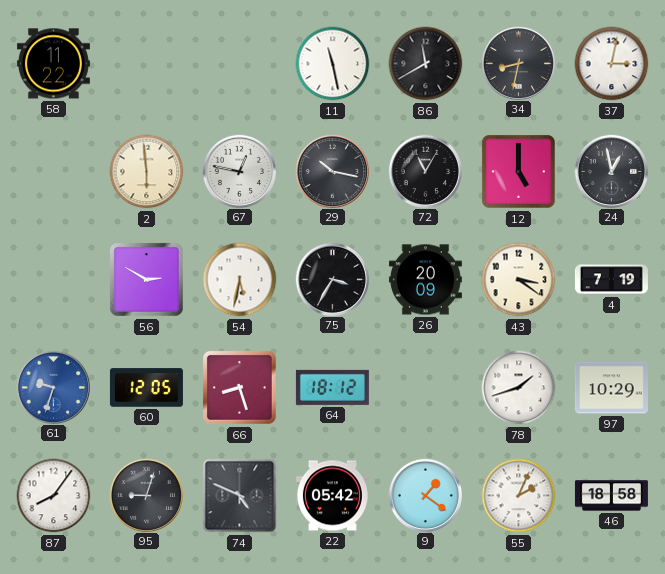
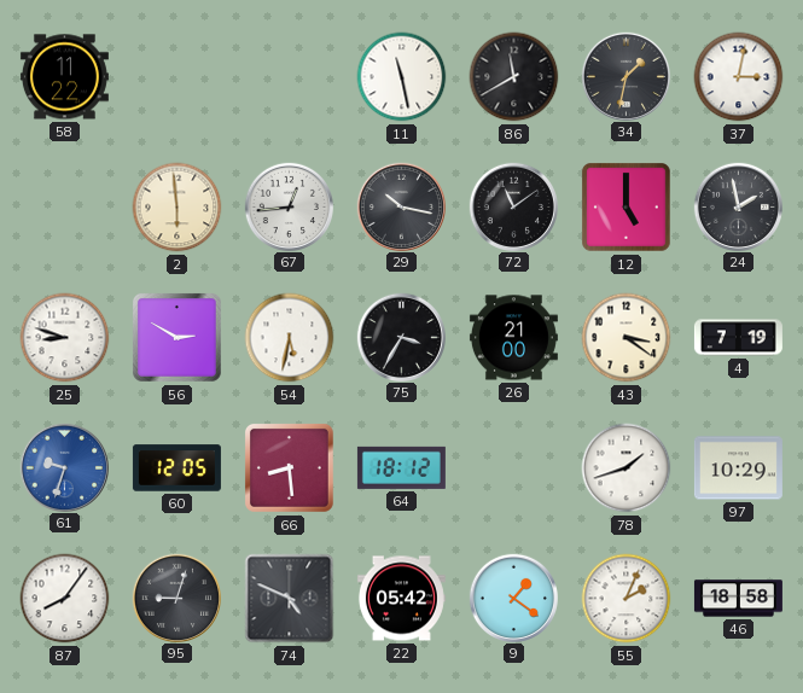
34: 8:32 -> 1:32
67: 12:47 -> 12:44
72: 11:05 -> 11:09
24: 12:58 -> 1:58
25: none -> 8:48
26: 20:09 -> 21:00
66: 8:27 -> 8:29
